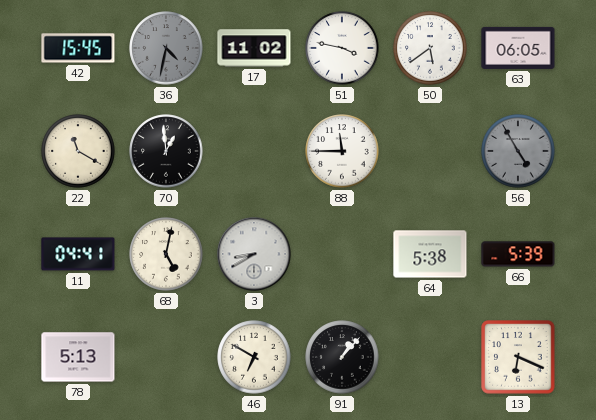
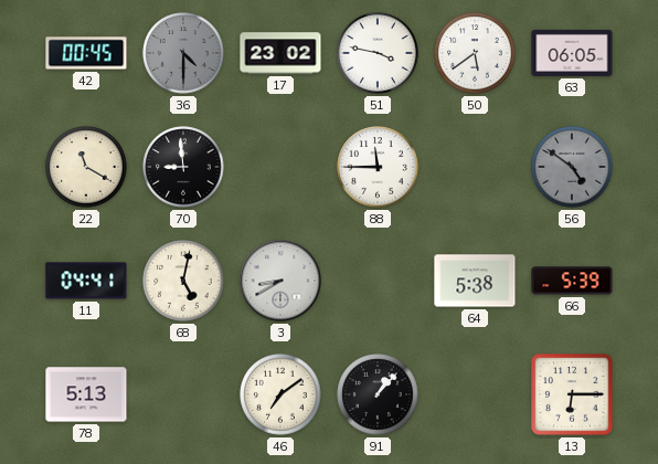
42: 15:45 -> 00:45
36: 4:32 -> 4:30
17: 11:02 -> 23:02
70: 12:59 -> 8:59
56: 4:55 -> 4:51
46: 6:50 -> 7:09
13: 6:19 -> 6:15
